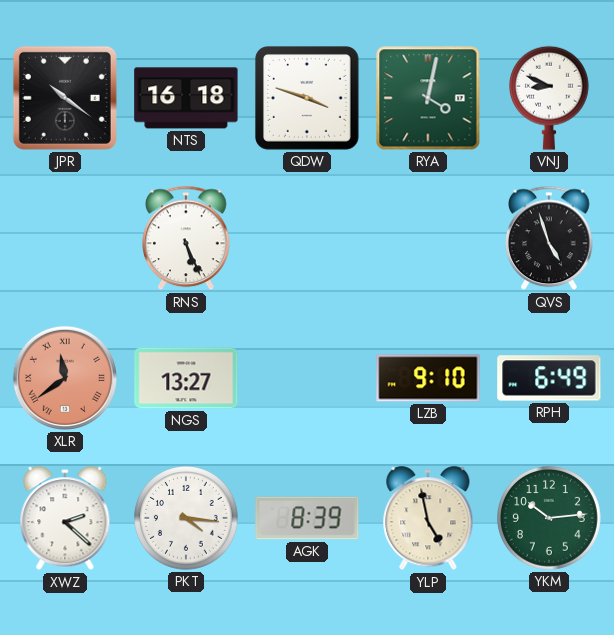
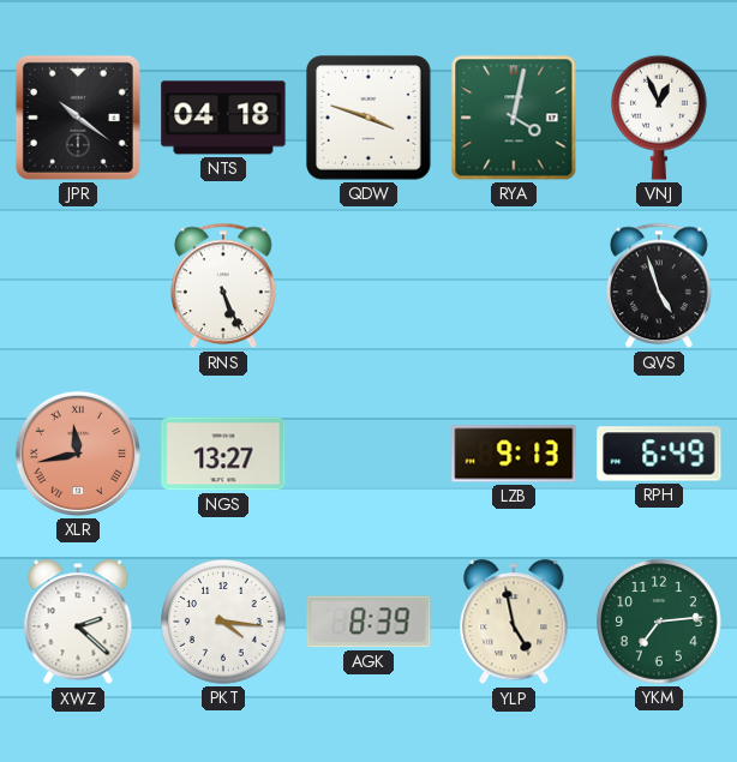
NTS: 16:18 -> 04:18
VNJ: 8:49 -> 12:56
XLR: 11:39 -> 11:43
LZB: 9:10 -> 9:13
YKM: 10:14 -> 7:14
